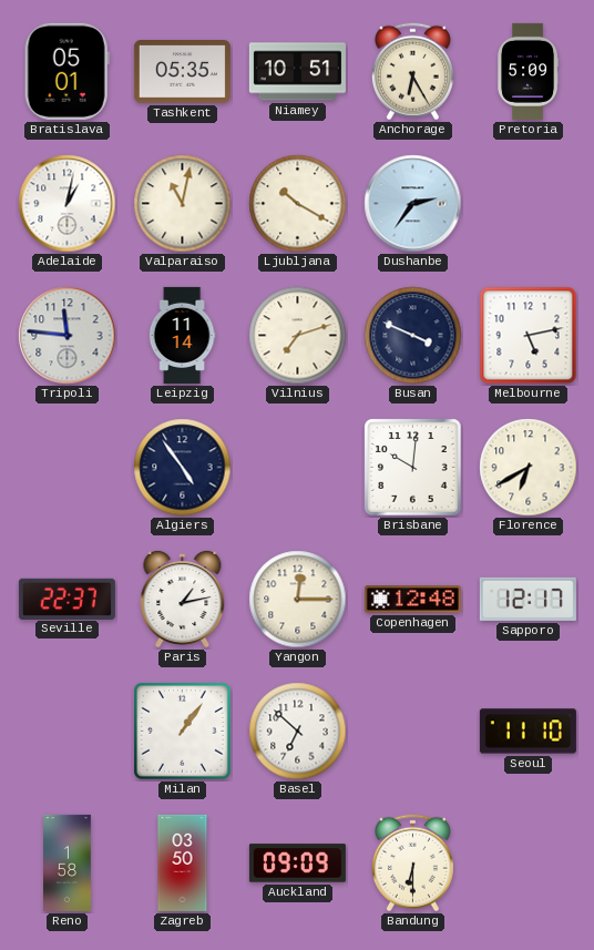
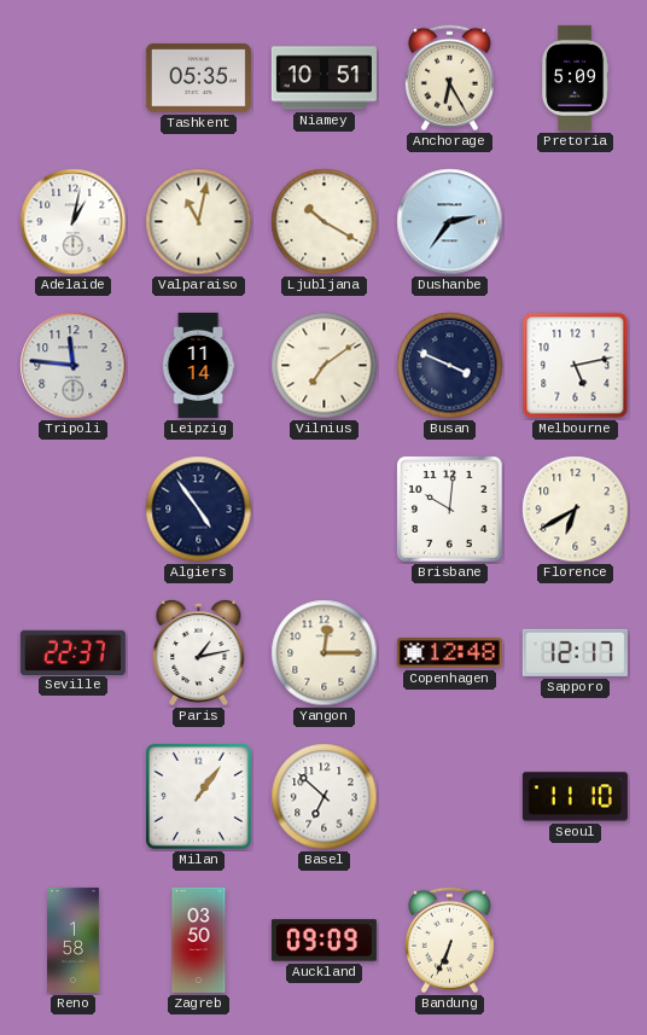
Bratislava: 05:01 -> none
Vilnius: 7:12 -> 7:09
Bandung: 6:30 -> 6:34
